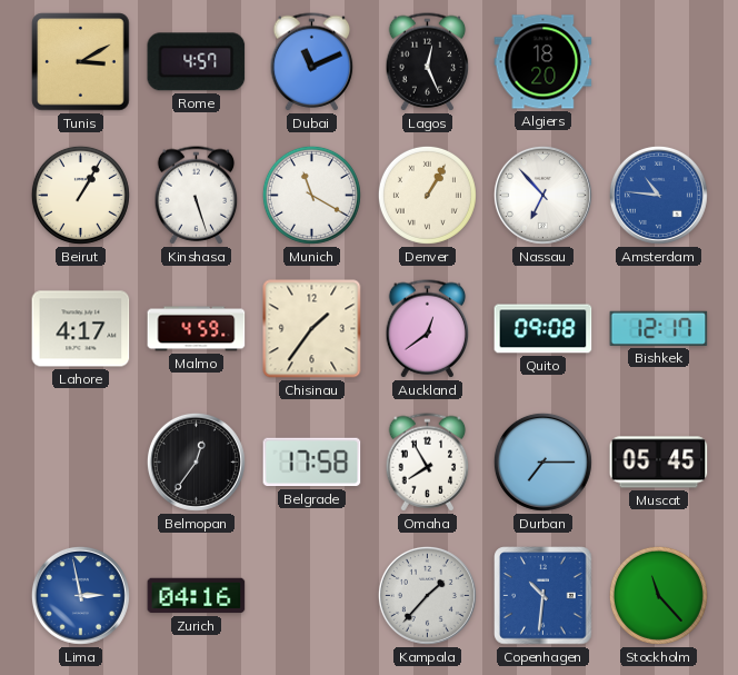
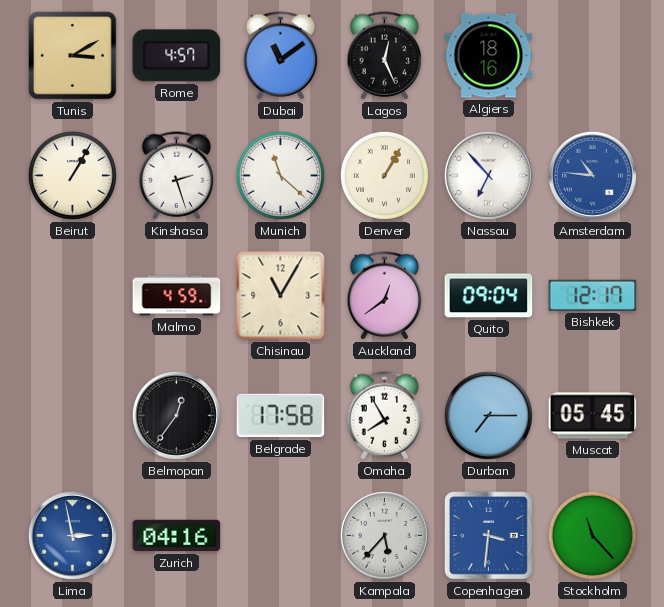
Dubai: 11:11 -> 11:09
Algiers: 18:20 -> 18:16
Kinshasa: 5:27 -> 2:27
Munich: 11:20 -> 11:22
Lahore: 4:17 -> none
Chisinau: 1:36 -> 11:05
Quito: 09:08 -> 09:04
Kampala: 1:37 -> 5:37
Copenhagen: 10:31 -> 3:31
